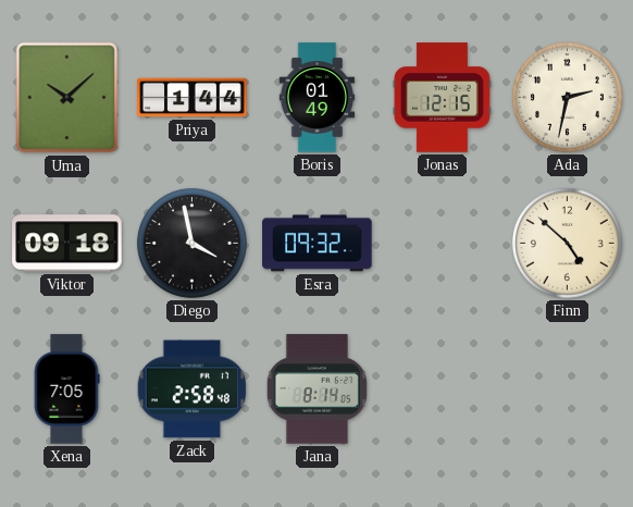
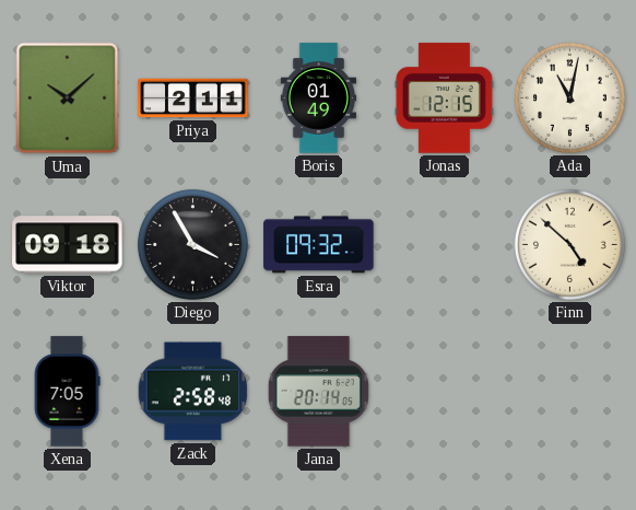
Priya: 1:44 -> 2:11
Ada: 2:32 -> 11:02
Diego: 3:58 -> 3:55
Jana: 8:14 -> 20:14
